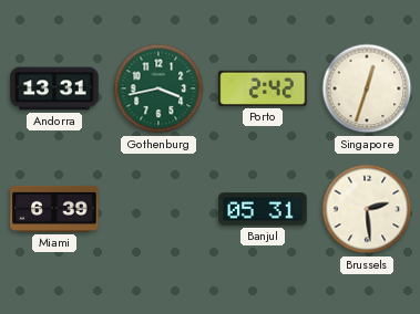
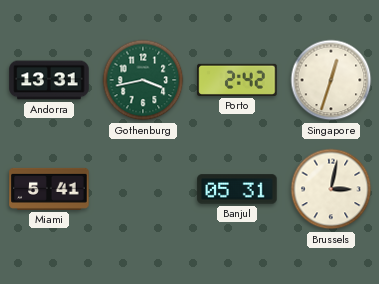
Miami: 6:39 -> 5:41
Brussels: 2:29 -> 3:02
